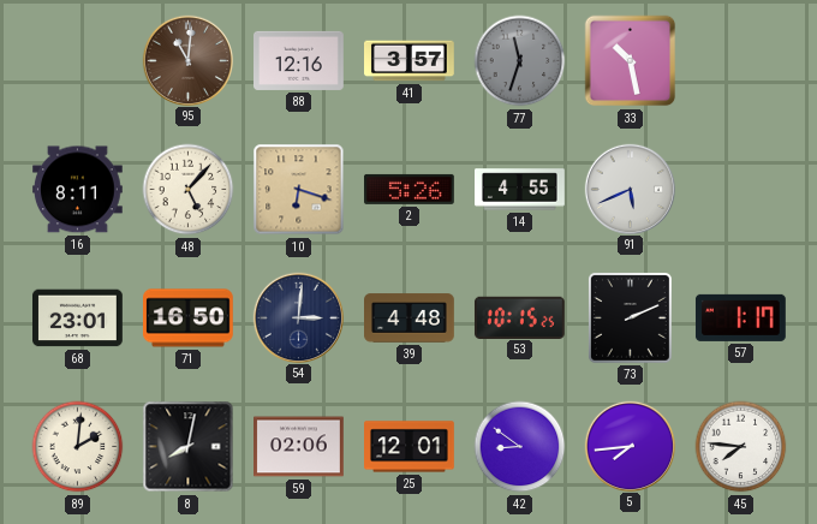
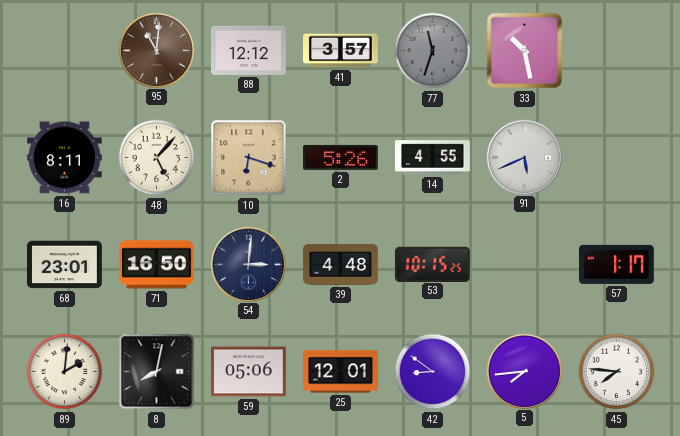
88: 12:16 -> 12:12
73: 2:11 -> none
59: 02:06 -> 05:06
